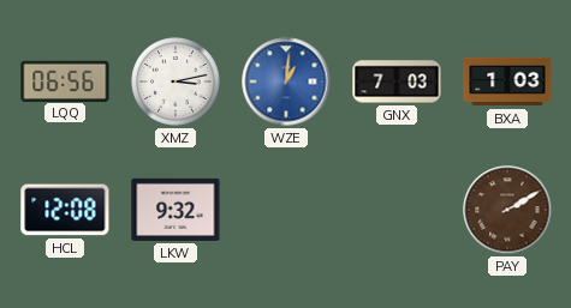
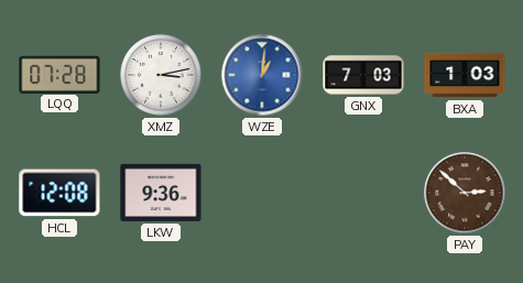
LQQ: 06:56 -> 07:28
LKW: 9:32 -> 9:36
PAY: 2:10 -> 2:52
